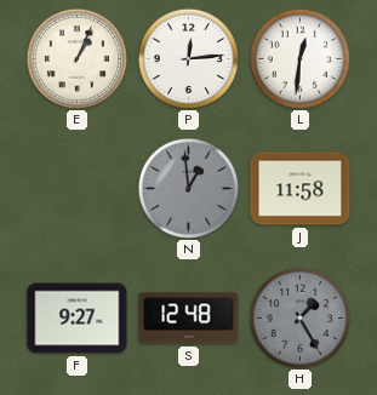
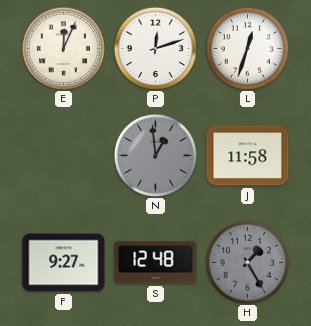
E: 1:04 -> 12:04
P: 12:14 -> 12:12
L: 12:31 -> 12:33
